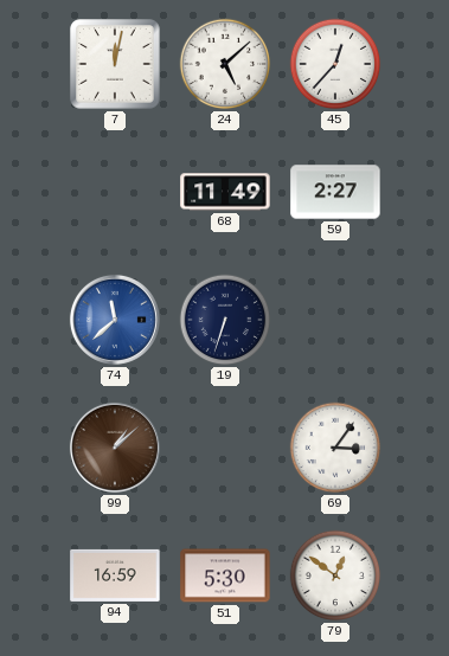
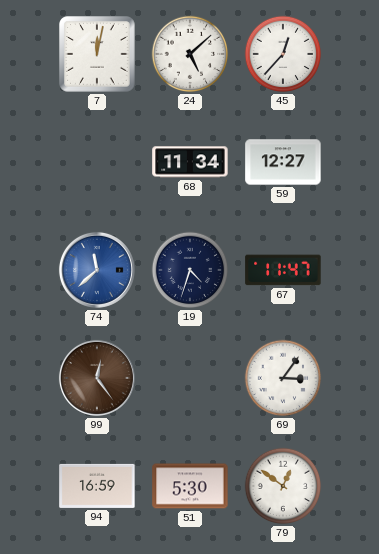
68: 11:49 -> 11:34
59: 2:27 -> 12:27
19: 6:33 -> 4:33
67: none -> 11:47
99: 1:08 -> 12:24
